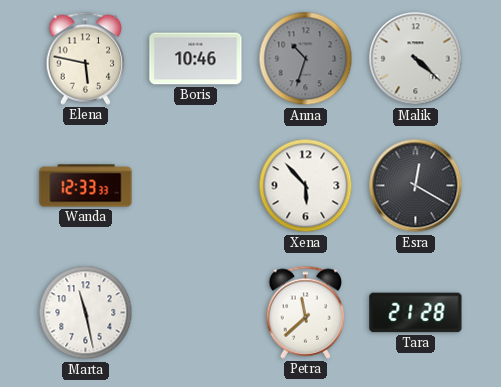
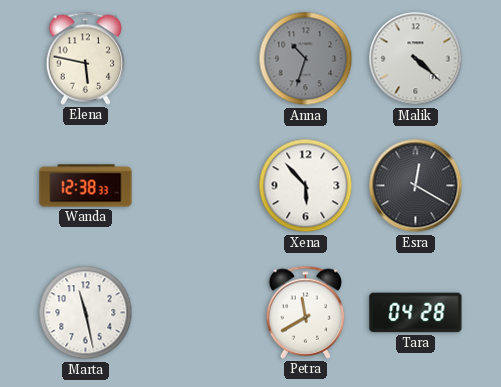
Boris: 10:46 -> none
Wanda: 12:33 -> 12:38
Petra: 11:38 -> 11:40
Tara: 21:28 -> 04:28
